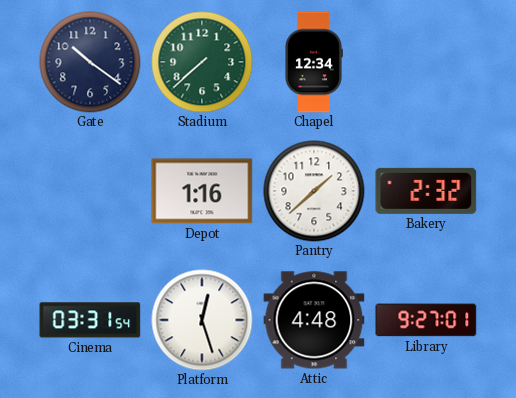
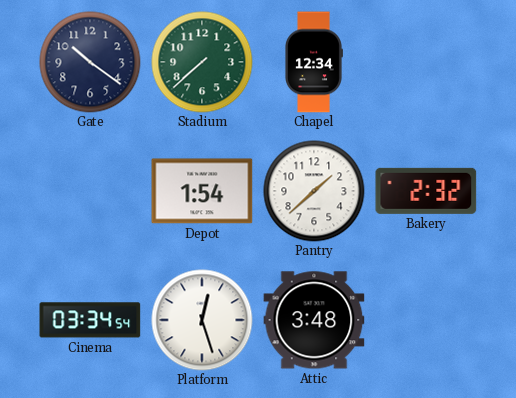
Depot: 1:16 -> 1:54
Cinema: 03:31 -> 03:34
Attic: 4:48 -> 3:48
Library: 9:27 -> none
